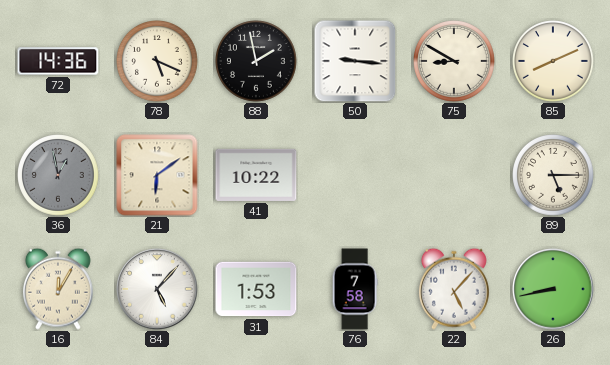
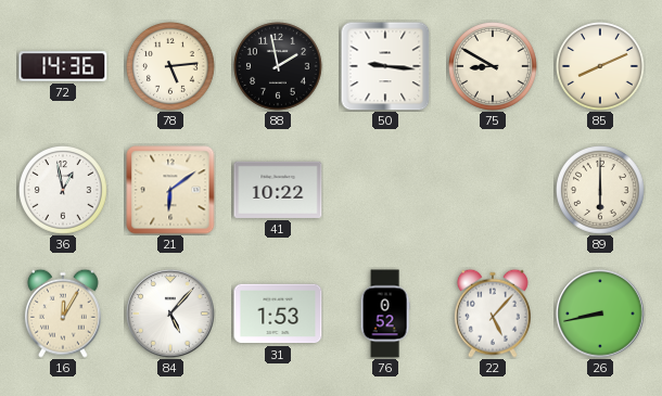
78: 5:19 -> 5:14
36 dial: grey -> white
89: 5:15 -> 6:00
76: 7:58 -> 0:52
